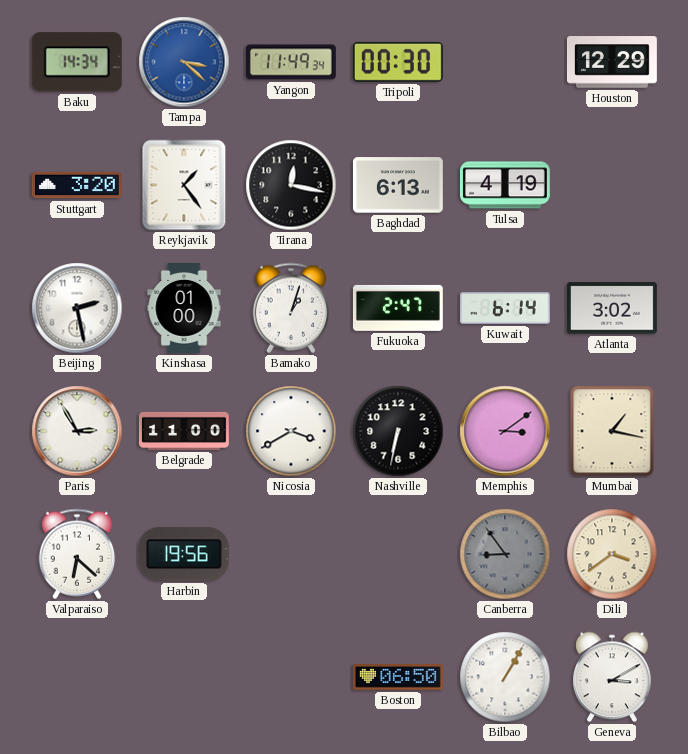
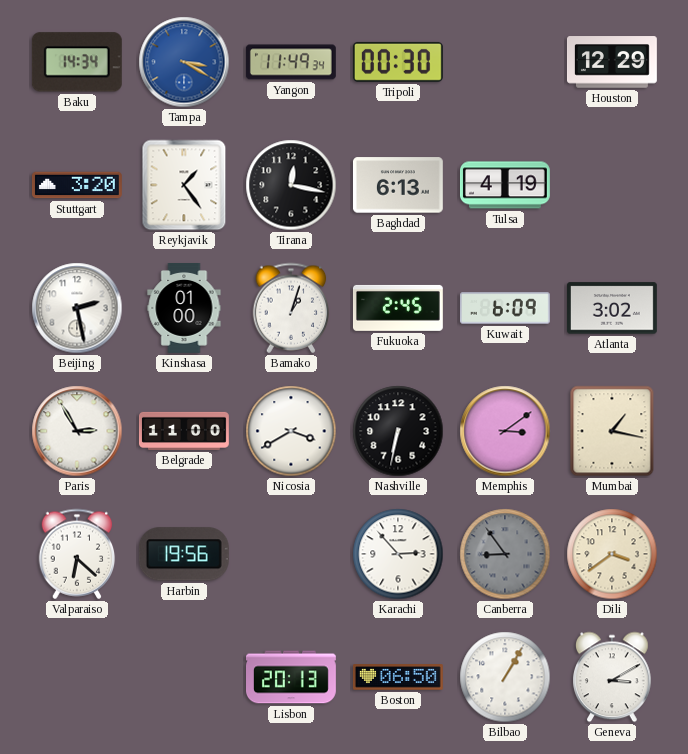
Tampa: 3:22 -> 3:20
Fukuoka: 2:47 -> 2:45
Kuwait: 6:14 -> 6:09
Karachi: none -> 2:53
Lisbon: none -> 20:13
